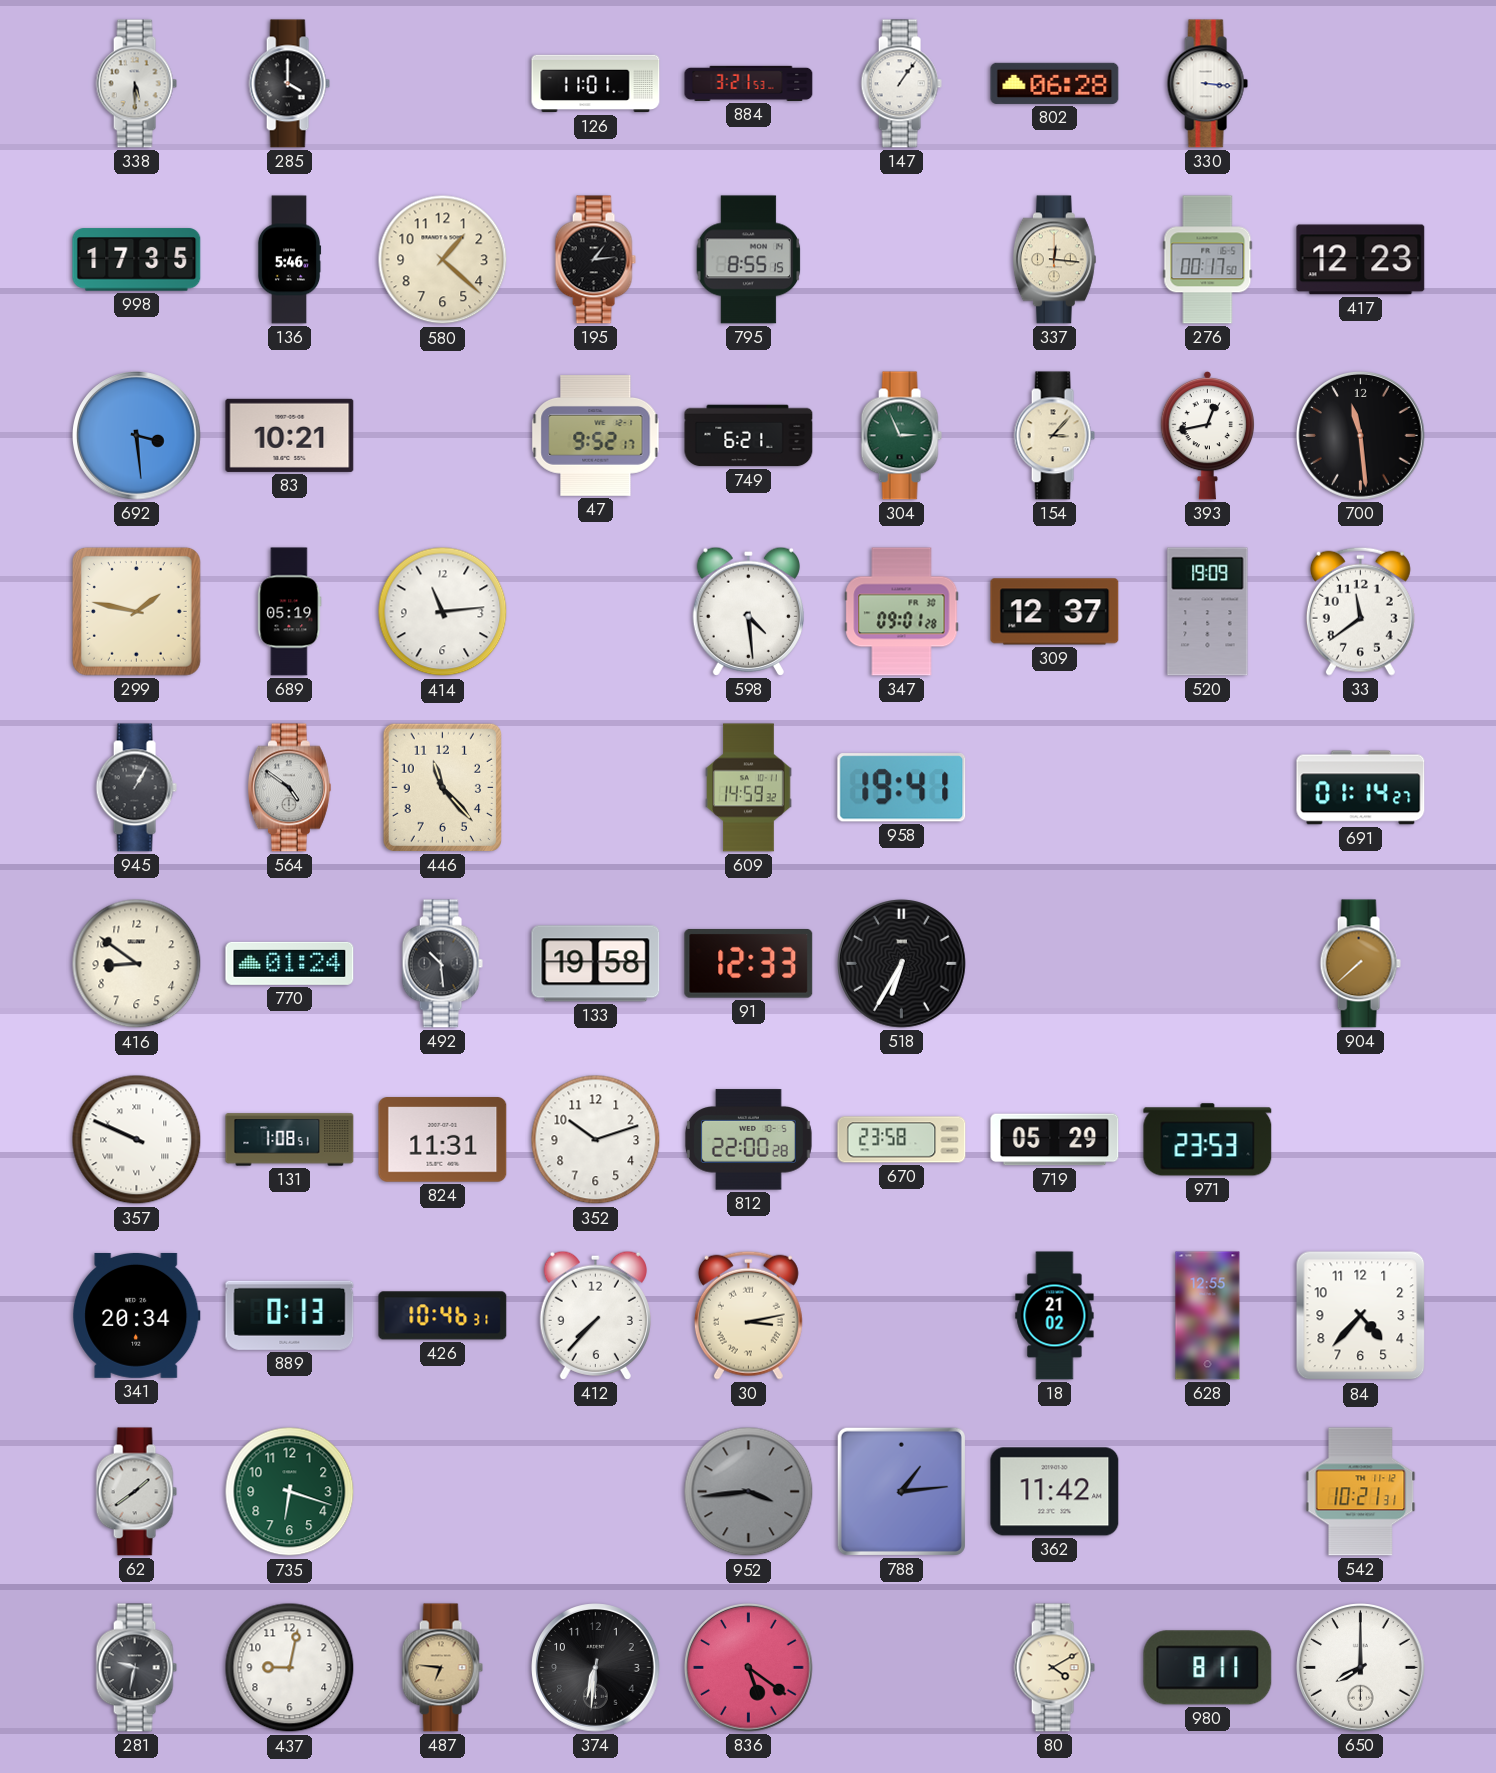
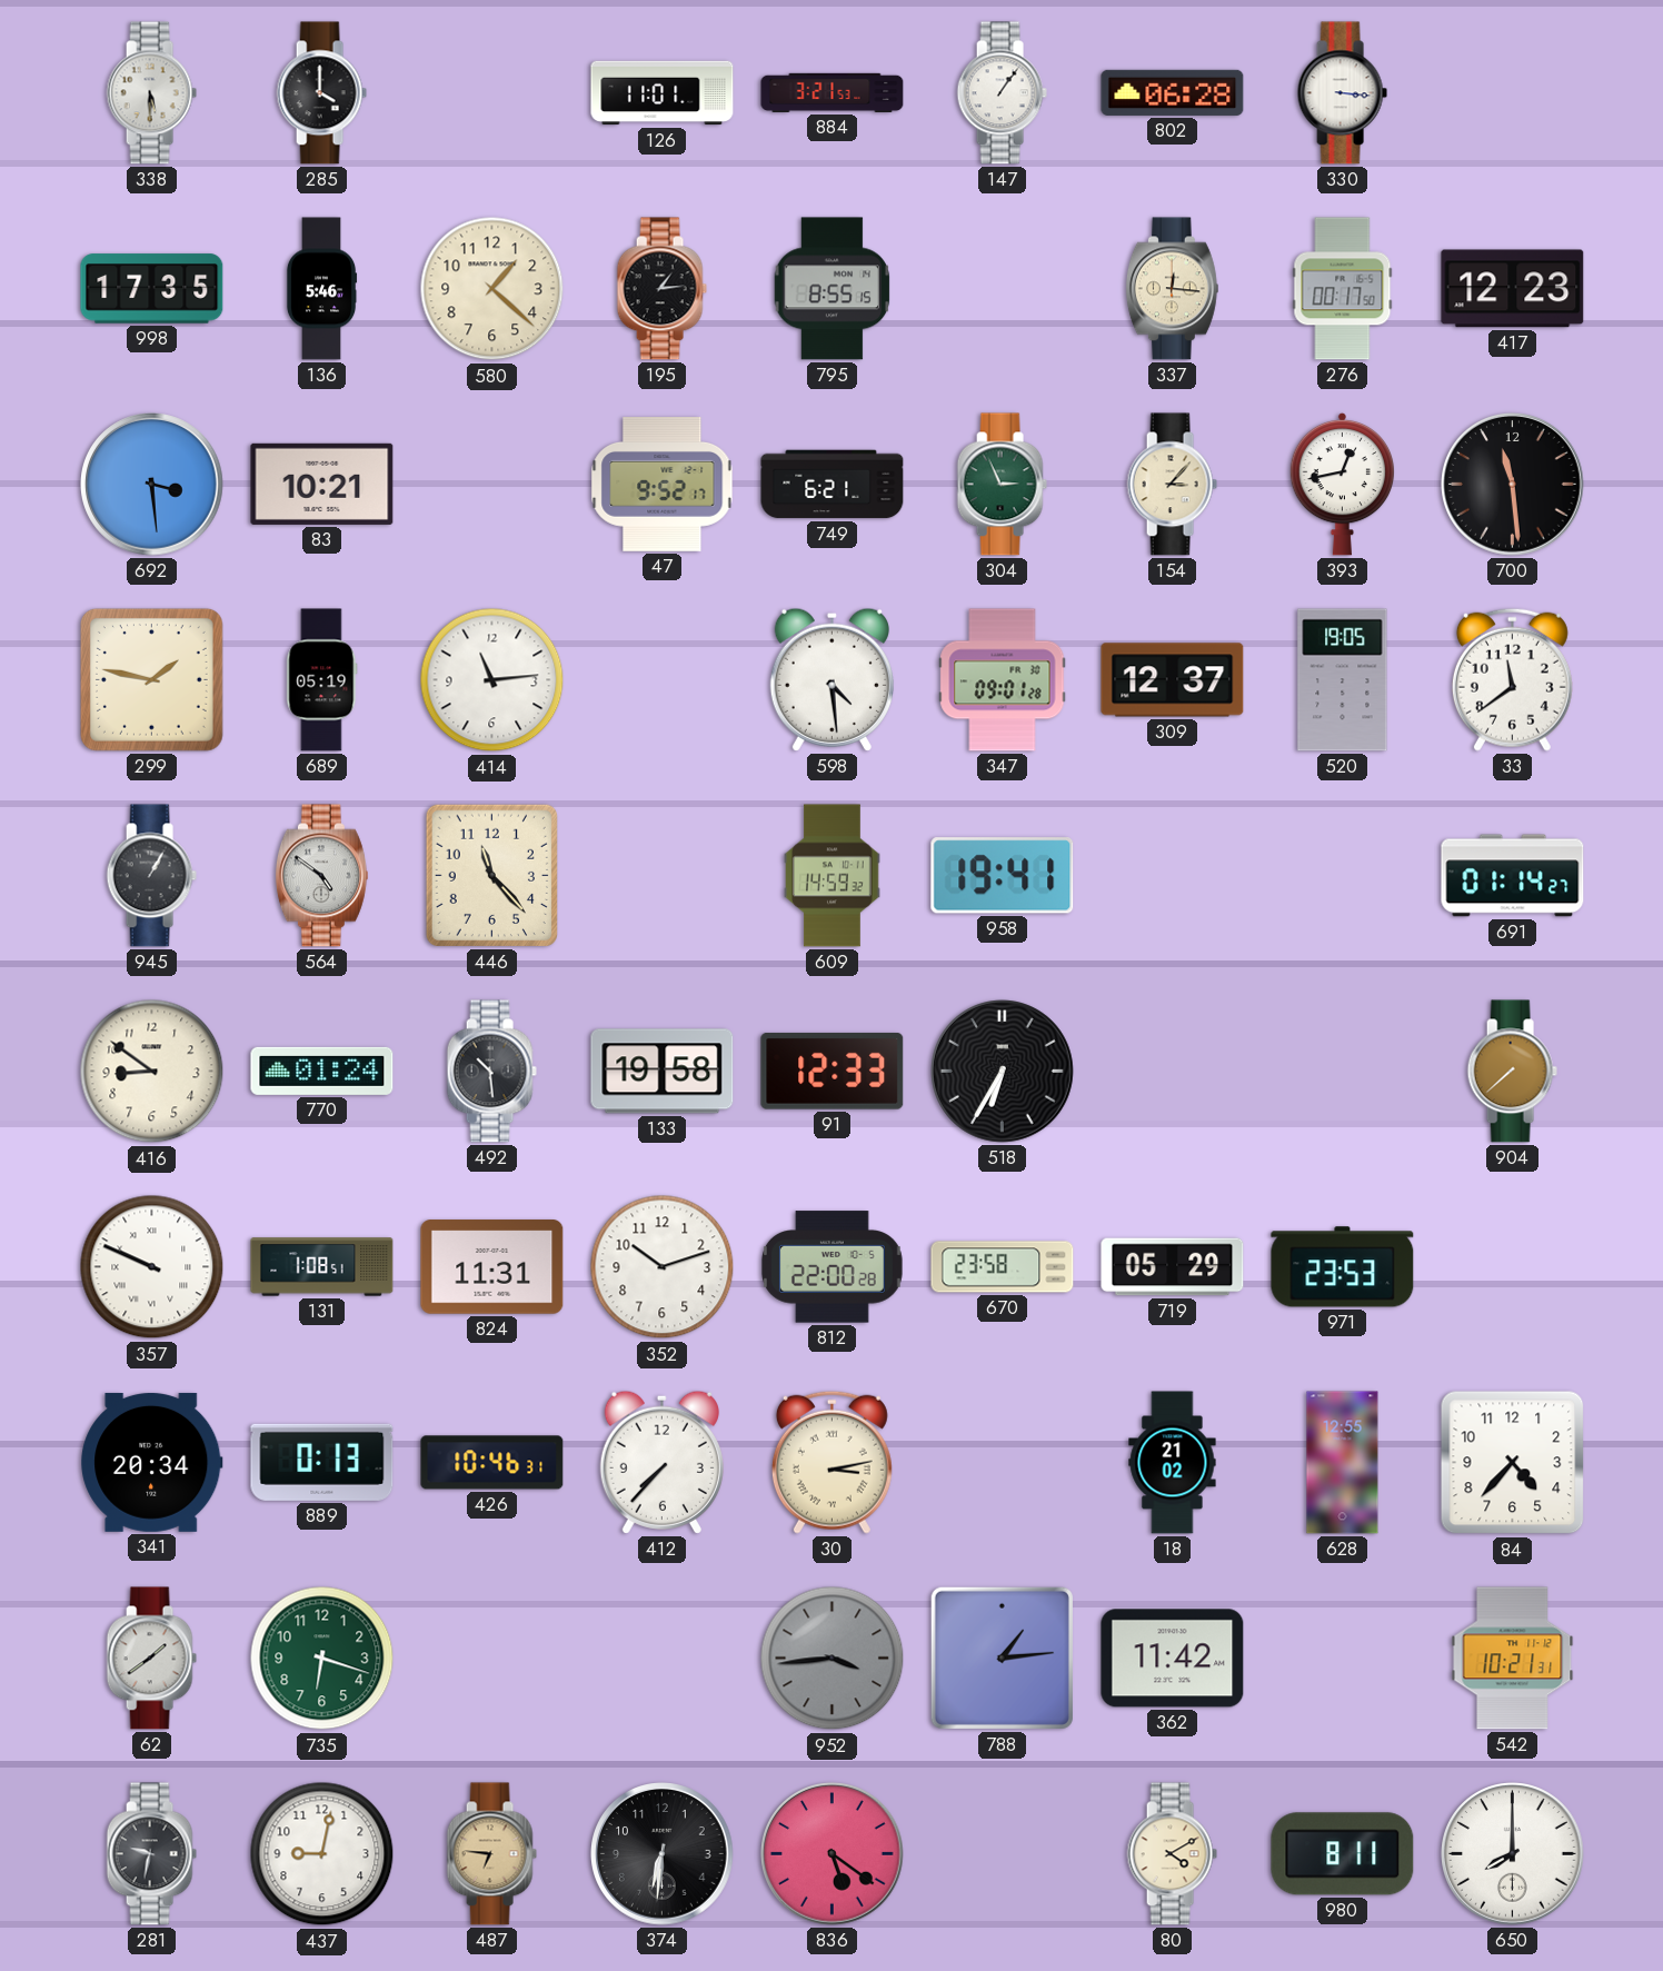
520: 19:09 -> 19:05
